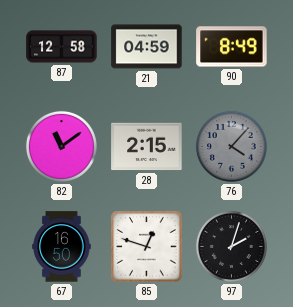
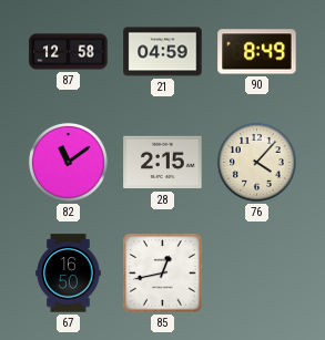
76 dial: grey -> cream
85: 12:48 -> 12:43
97: 2:03 -> none
